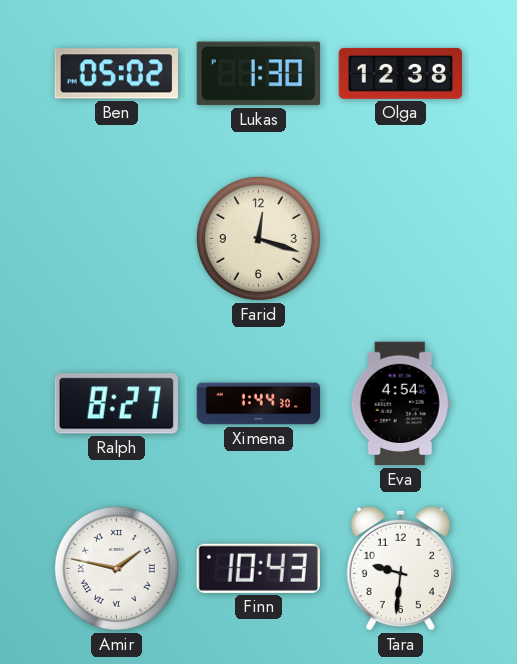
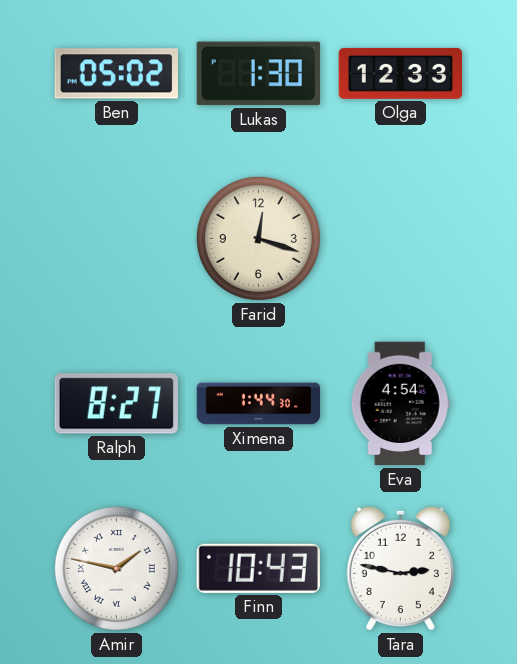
Olga: 12:38 -> 12:33
Tara: 9:31 -> 2:47
